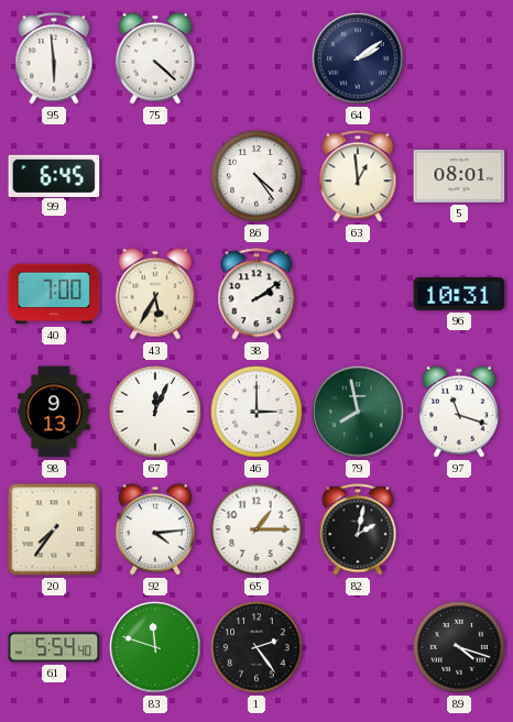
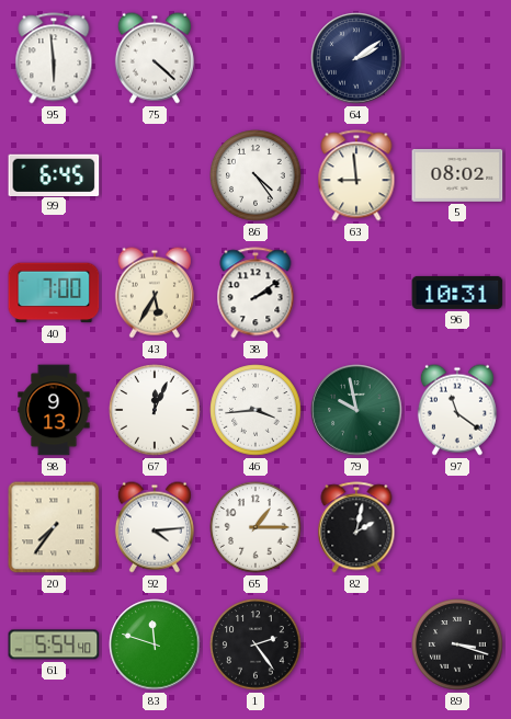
63: 12:59 -> 8:59
5: 08:01 -> 08:02
46: 3:00 -> 3:44
79: 7:58 -> 9:58
97: 11:18 -> 11:21
89: 4:18 -> 3:18
